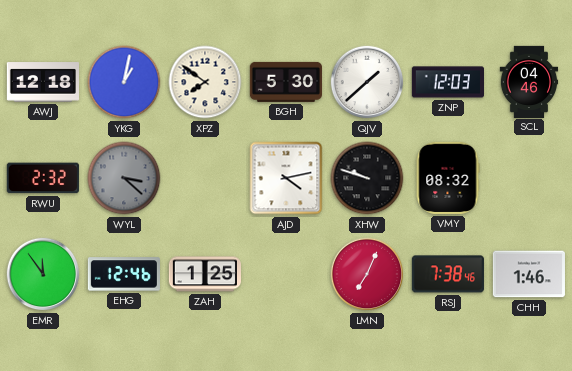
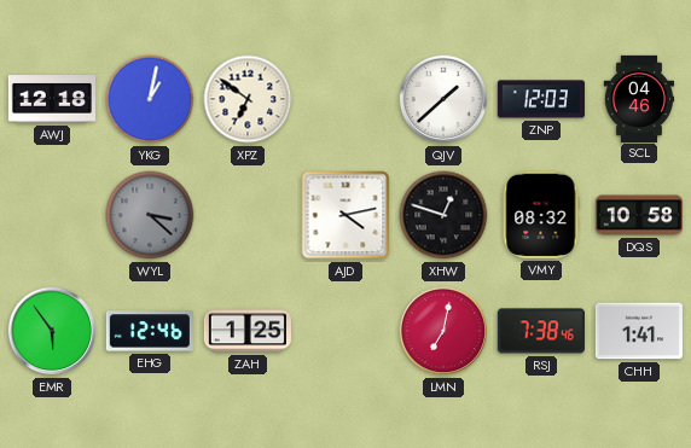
XPZ: 7:51 -> 6:51
BGH: 5:30 -> none
RWU: 2:32 -> none
XHW: 9:48 -> 12:48
DQS: none -> 10:58
EMR: 11:54 -> 5:54
LMN: 7:04 -> 7:02
CHH: 1:46 -> 1:41
